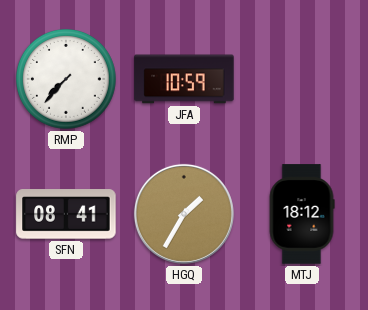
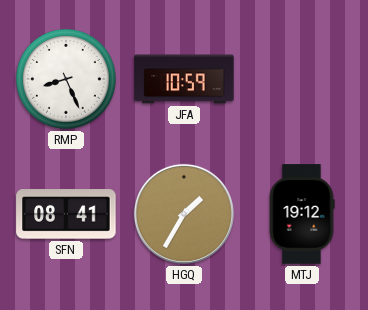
RMP: 7:37 -> 8:26
MTJ: 18:12 -> 19:12
